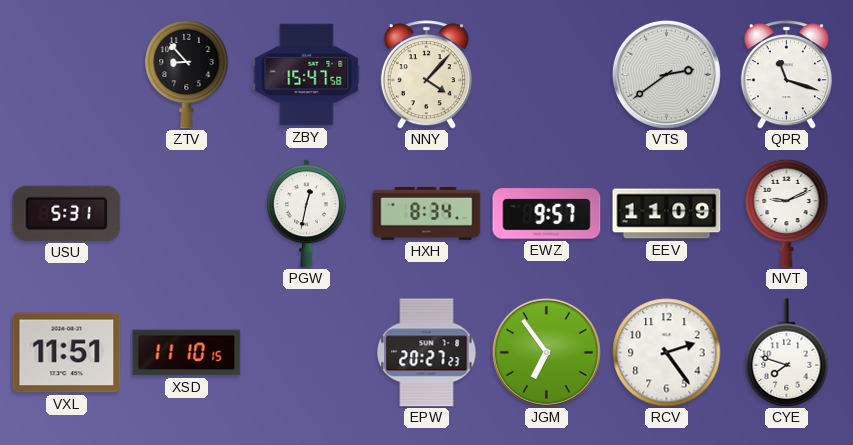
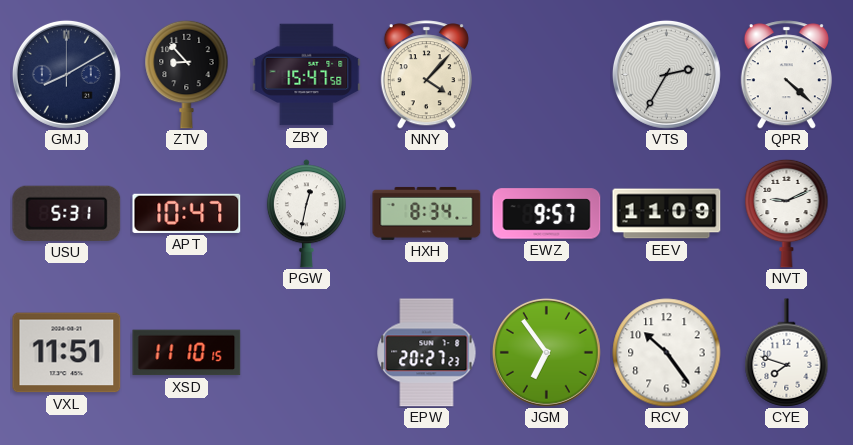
GMJ: none -> 8:10
VTS: 2:39 -> 2:35
QPR: 11:18 -> 4:22
APT: none -> 10:47
RCV: 2:24 -> 10:24
